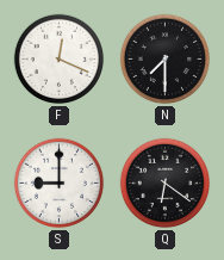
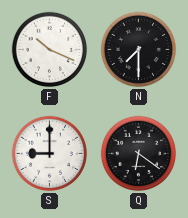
F: 12:19 -> 10:19
